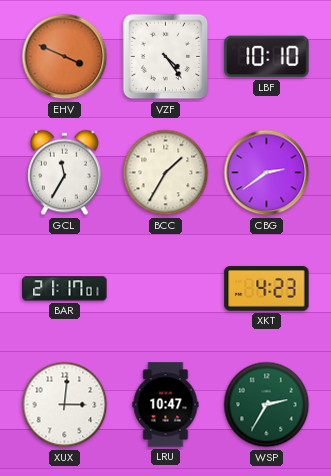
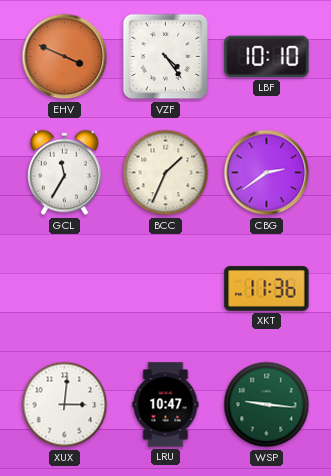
BCC: 1:35 -> 1:34
BAR: 21:17 -> none
XKT: 4:23 -> 11:36
WSP: 2:35 -> 9:16
